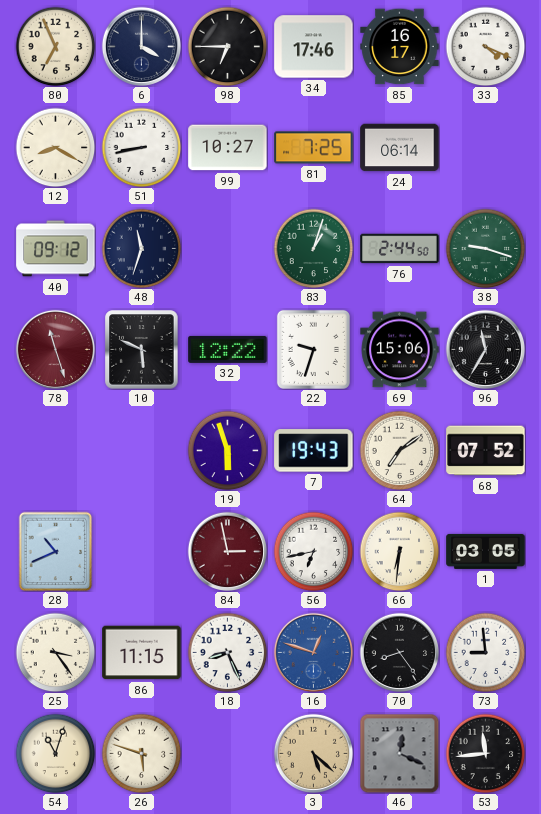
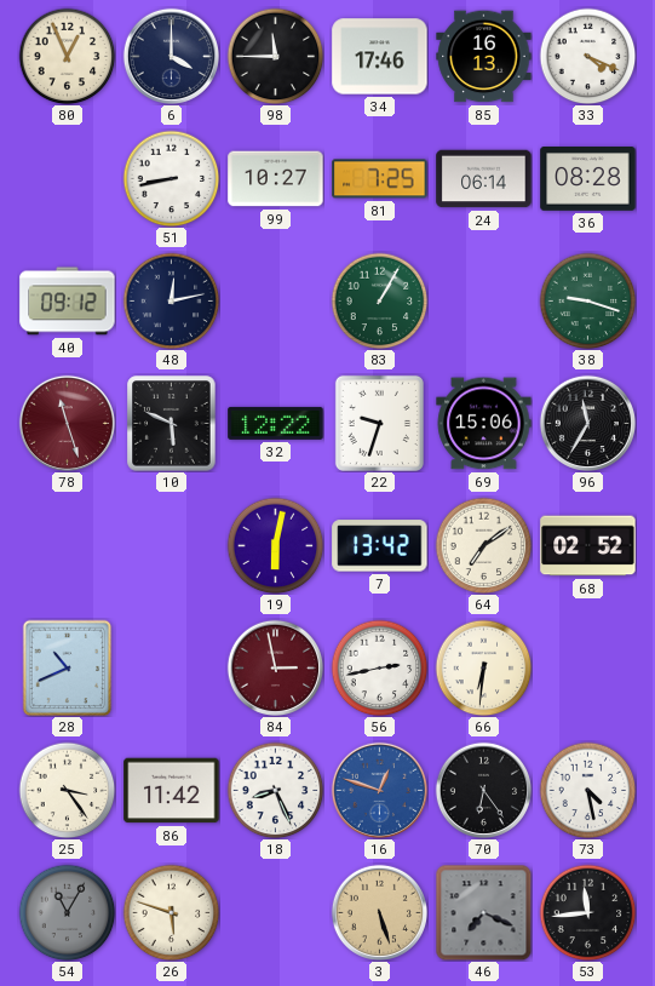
80: 6:56 -> 12:56
98: 6:45 -> 11:45
85: 16:17 -> 16:13
12: 8:20 -> none
36: none -> 08:28
48: 11:33 -> 12:13
83: 1:03 -> 1:05
76: 2:44 -> none
19: 5:57 -> 6:02
7: 19:43 -> 13:42
68: 07:52 -> 02:52
56: 6:43 -> 2:43
1: 03:05 -> none
86: 11:15 -> 11:42
70: 8:24 -> 6:24
73: 8:59 -> 4:28
54: 11:03 -> 11:05
54 dial: cream -> grey
3: 5:22 -> 5:27
46: 12:19 -> 7:19
